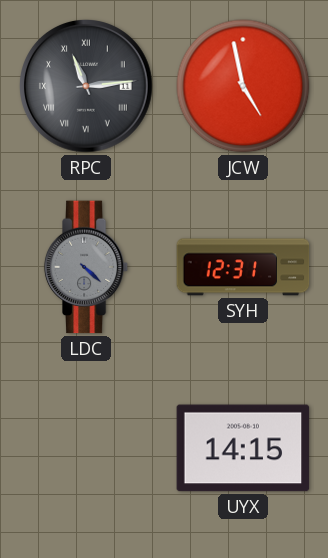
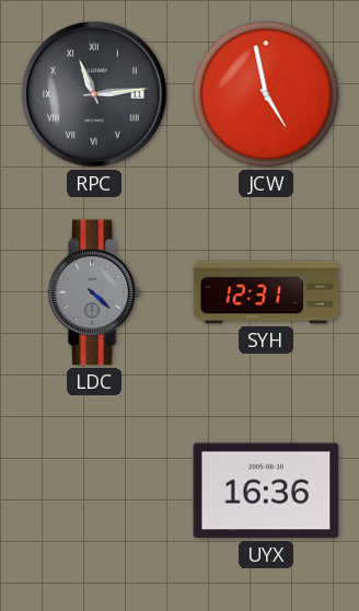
UYX: 14:15 -> 16:36
